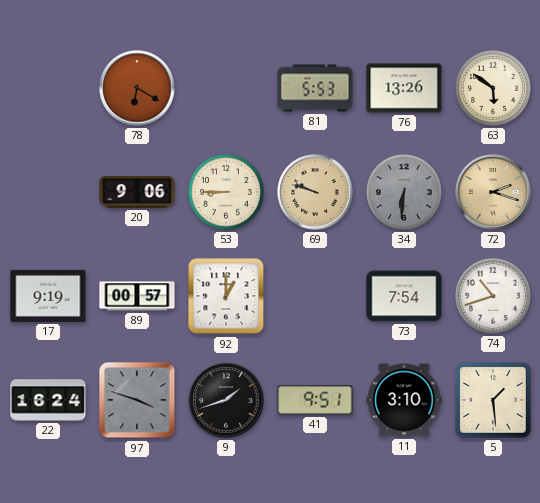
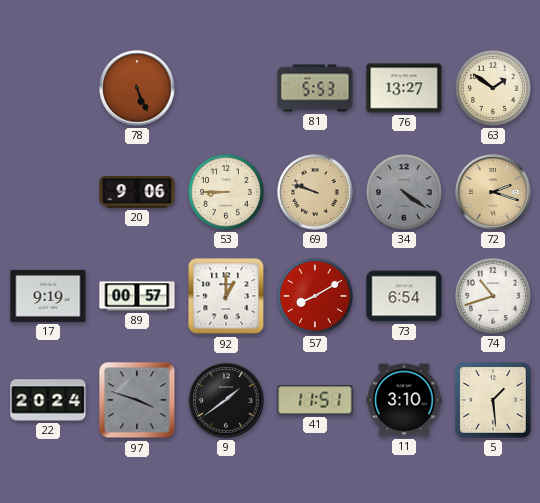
78: 6:20 -> 5:26
76: 13:26 -> 13:27
63: 5:51 -> 1:51
34: 6:31 -> 4:21
57: none -> 8:10
73: 7:54 -> 6:54
22: 16:24 -> 20:24
9: 1:42 -> 1:39
41: 9:51 -> 11:51
